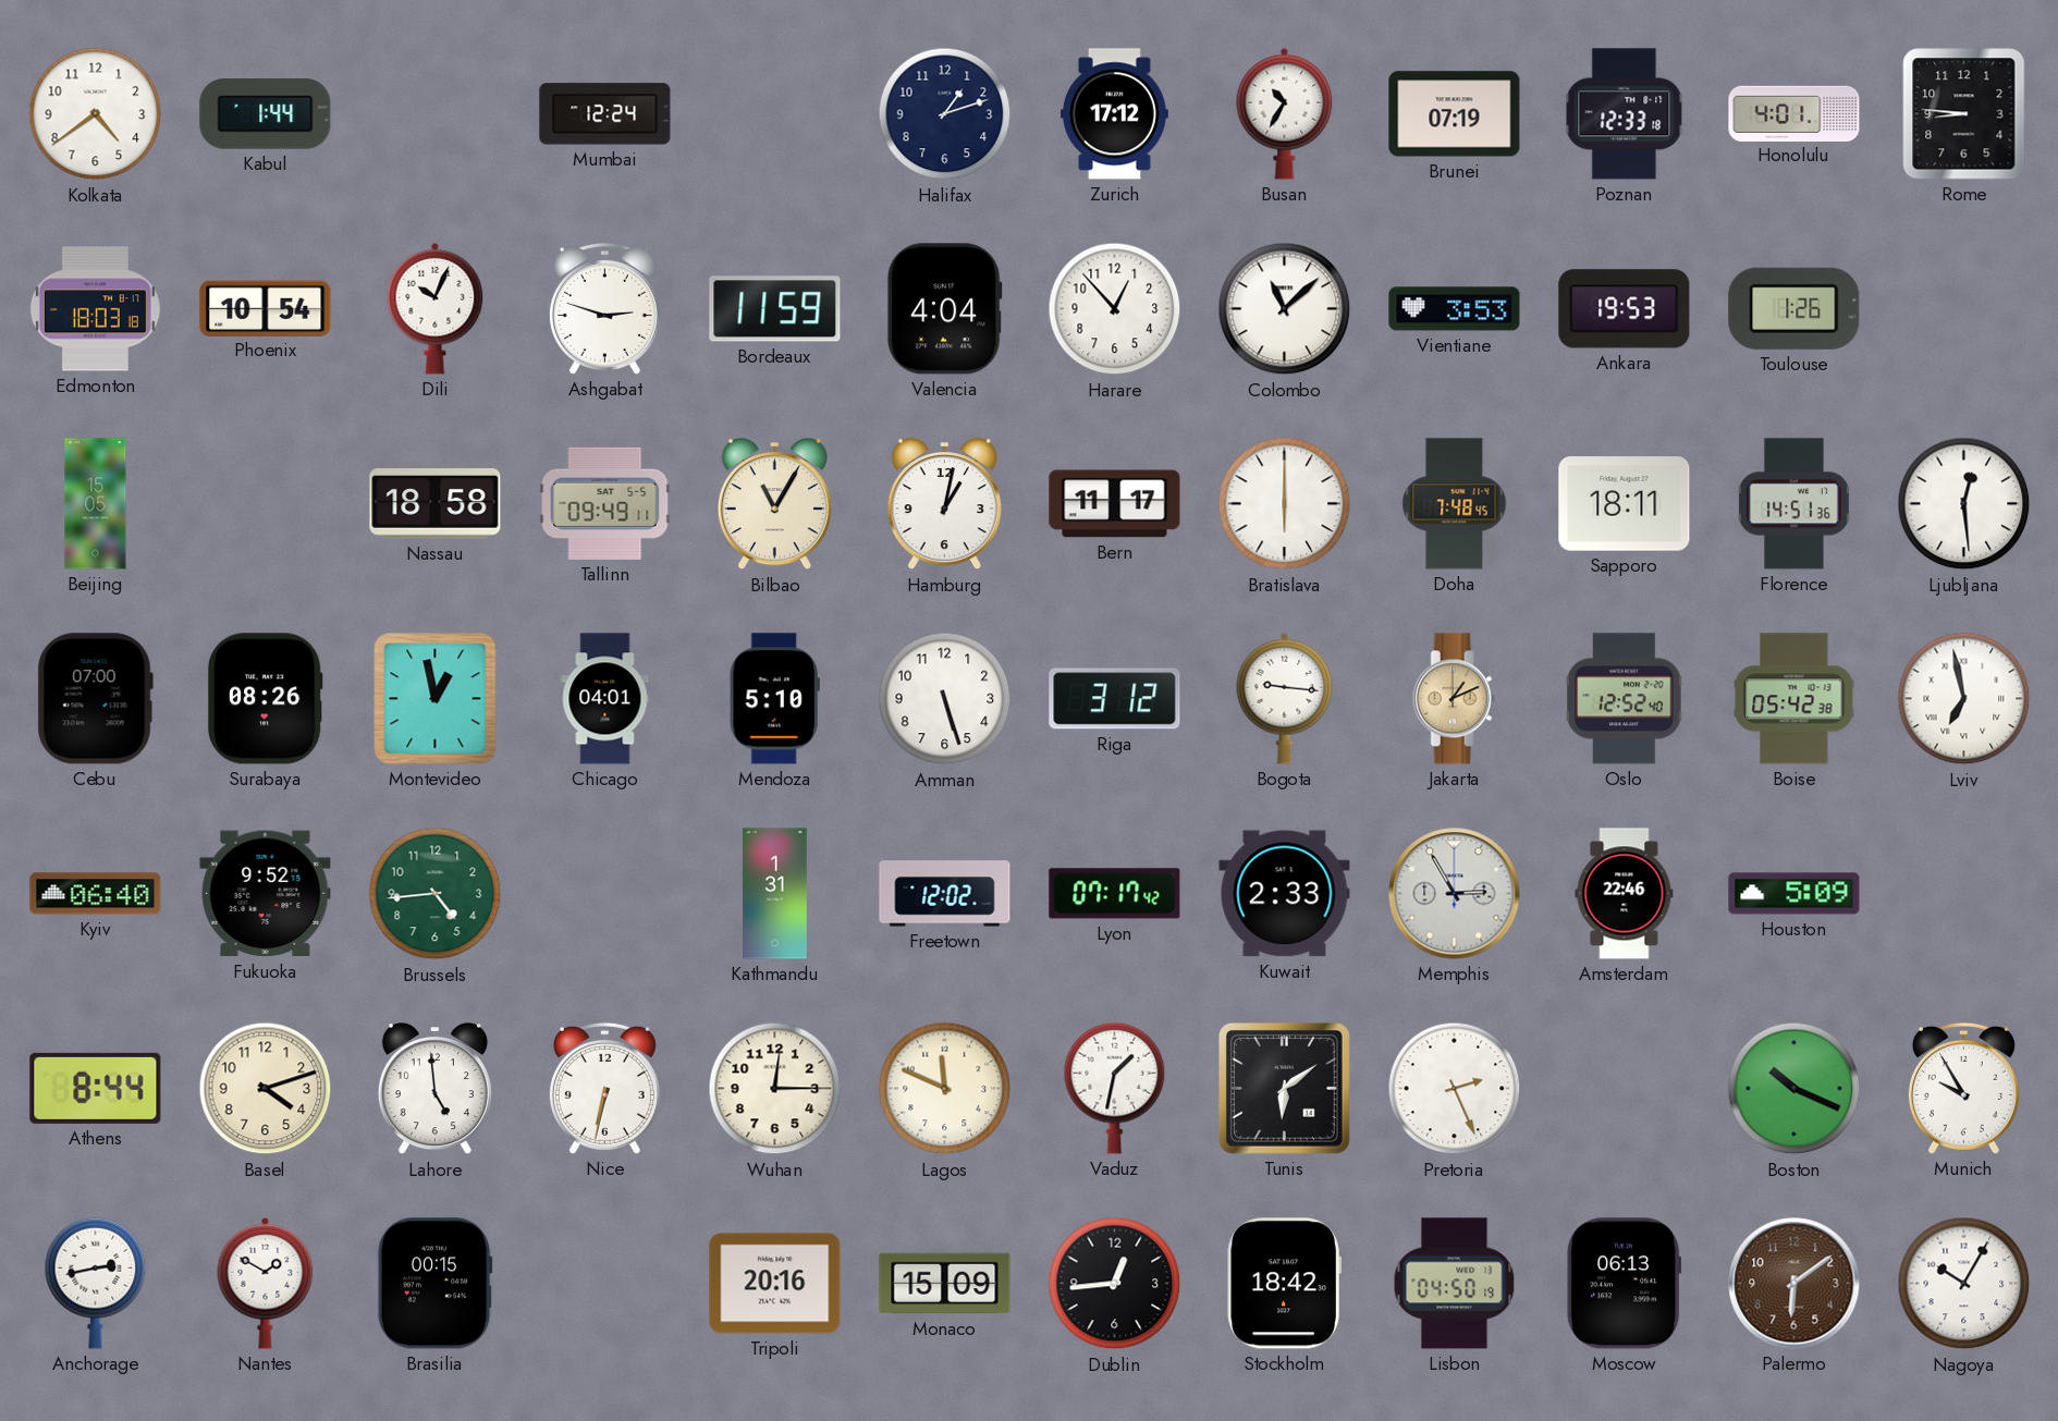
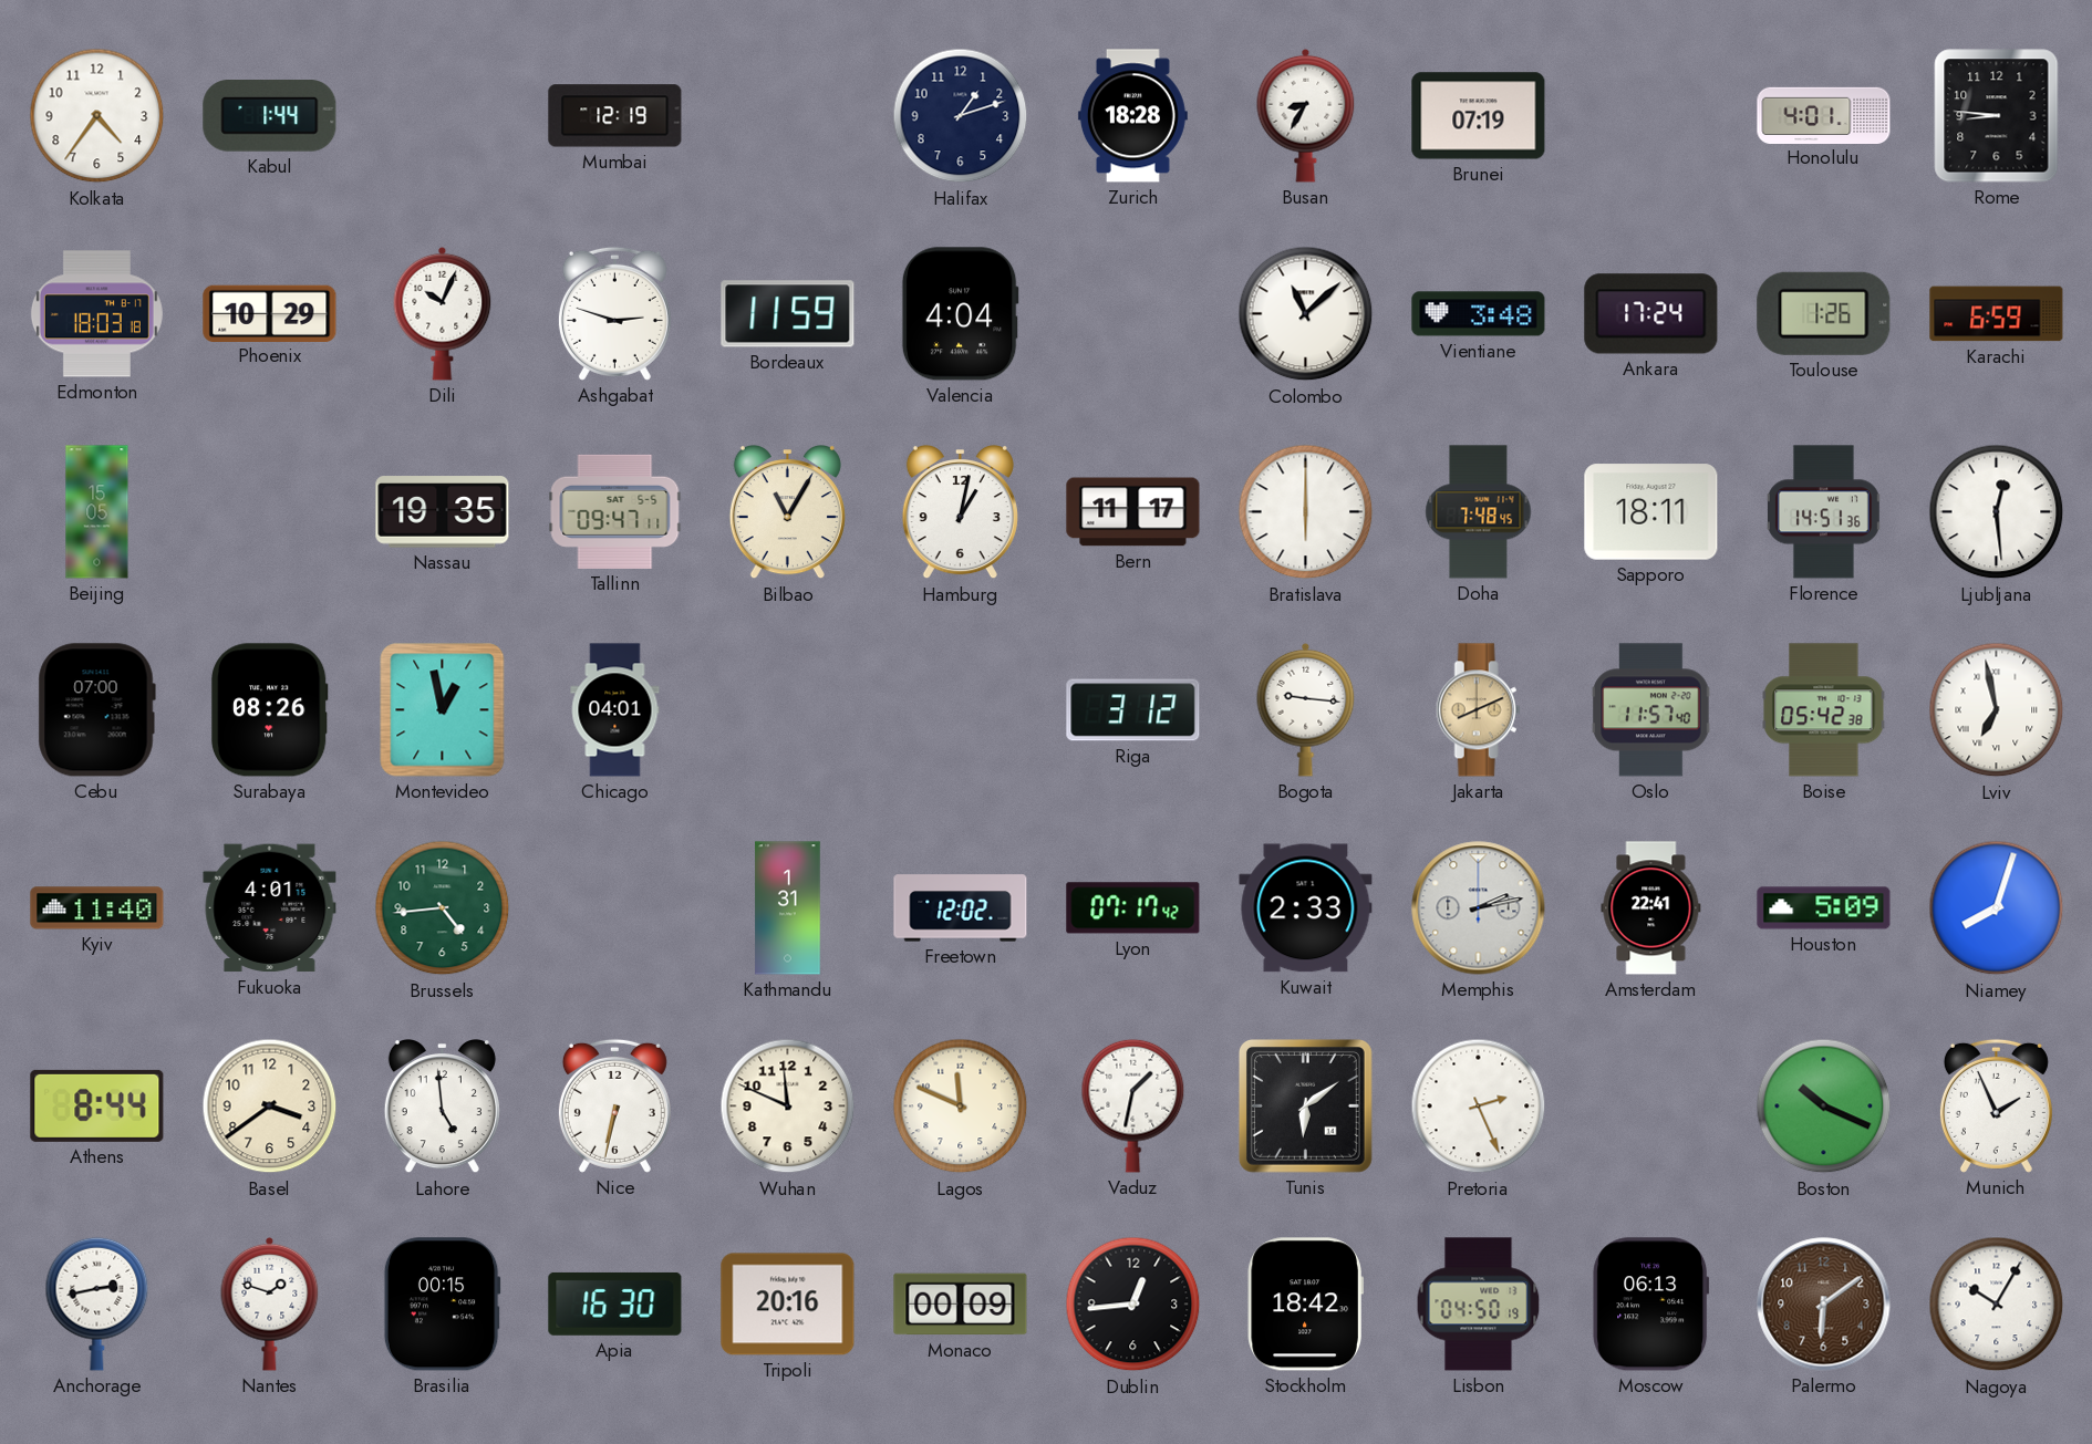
Kolkata: 4:39 -> 4:36
Mumbai: 12:24 -> 12:19
Zurich: 17:12 -> 18:28
Busan: 10:35 -> 8:35
Poznan: 12:33 -> none
Phoenix: 10:54 -> 10:29
Harare: 12:53 -> none
Vientiane: 3:53 -> 3:48
Ankara: 19:53 -> 17:24
Karachi: none -> 6:59
Nassau: 18:58 -> 19:35
Tallinn: 09:49 -> 09:47
Mendoza: 5:10 -> none
Amman: 5:27 -> none
Jakarta: 1:11 -> 8:11
Oslo: 12:52 -> 11:57
Kyiv: 06:40 -> 11:40
Fukuoka: 9:52 -> 4:01
Memphis: 2:55 -> 2:13
Amsterdam: 22:46 -> 22:41
Niamey: none -> 8:03
Basel: 4:12 -> 3:39
Wuhan: 12:15 -> 11:49
Munich: 9:55 -> 1:56
Nantes: 1:50 -> 1:48
Apia: none -> 16:30
Monaco: 15:09 -> 00:09
